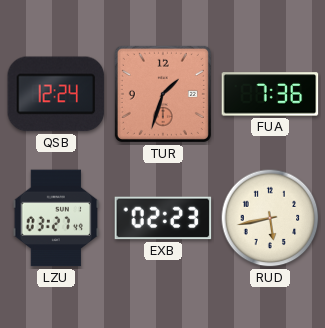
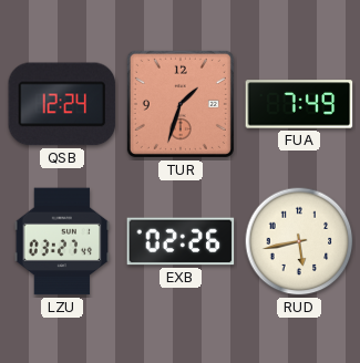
FUA: 7:36 -> 7:49
EXB: 02:23 -> 02:26
